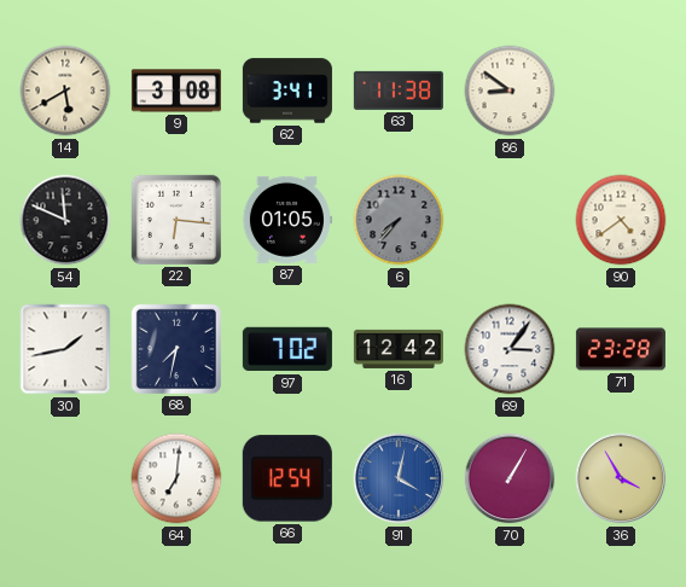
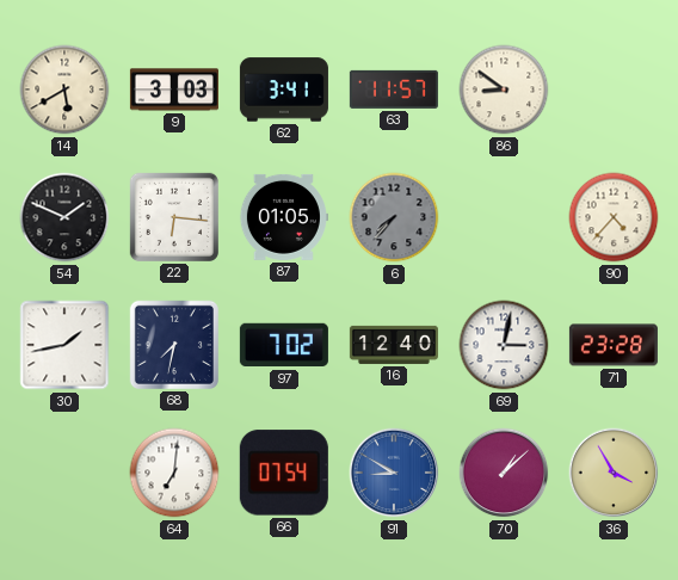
9: 3:08 -> 3:03
63: 11:38 -> 11:57
54: 11:49 -> 1:49
90: 4:39 -> 4:37
16: 12:42 -> 12:40
69: 3:06 -> 3:02
66: 12:54 -> 07:54
91: 4:02 -> 8:50
70: 1:05 -> 1:08
